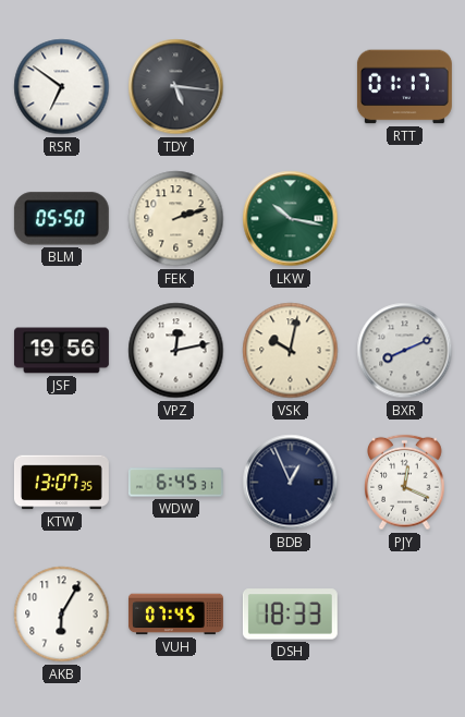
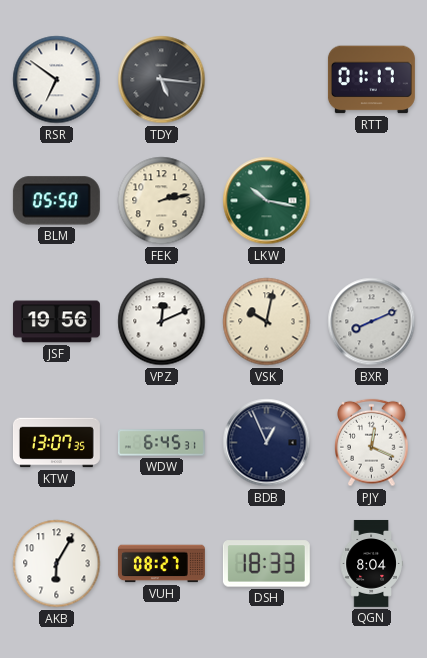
FEK: 2:12 -> 2:13
VPZ: 12:13 -> 12:11
VUH: 07:45 -> 08:27
QGN: none -> 8:04
